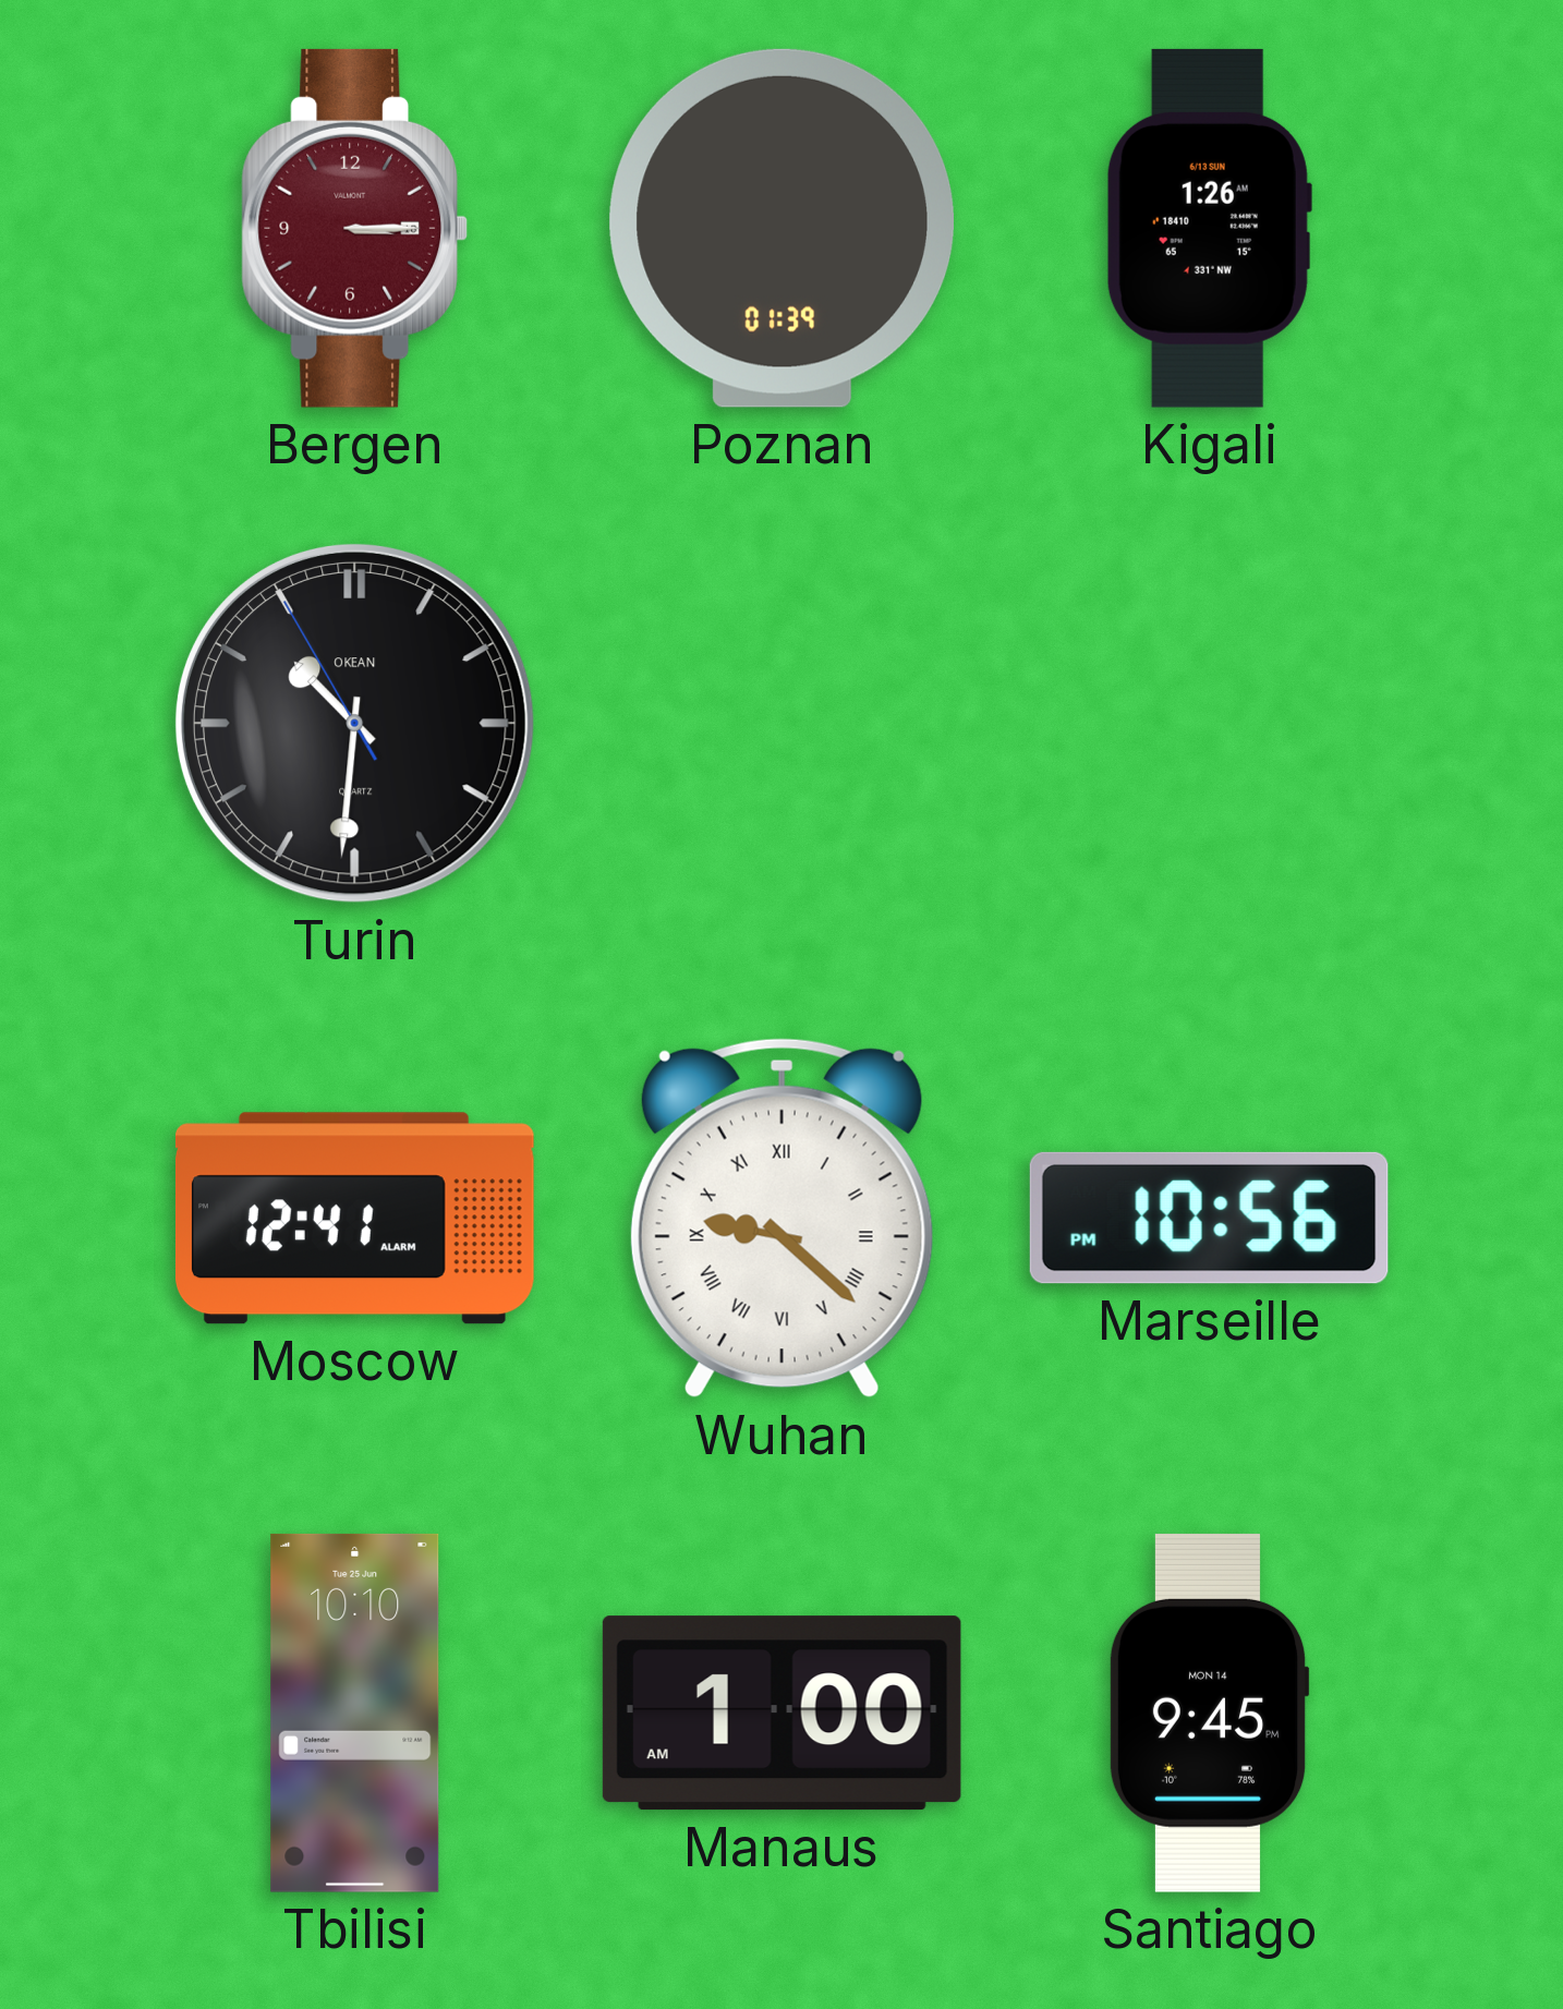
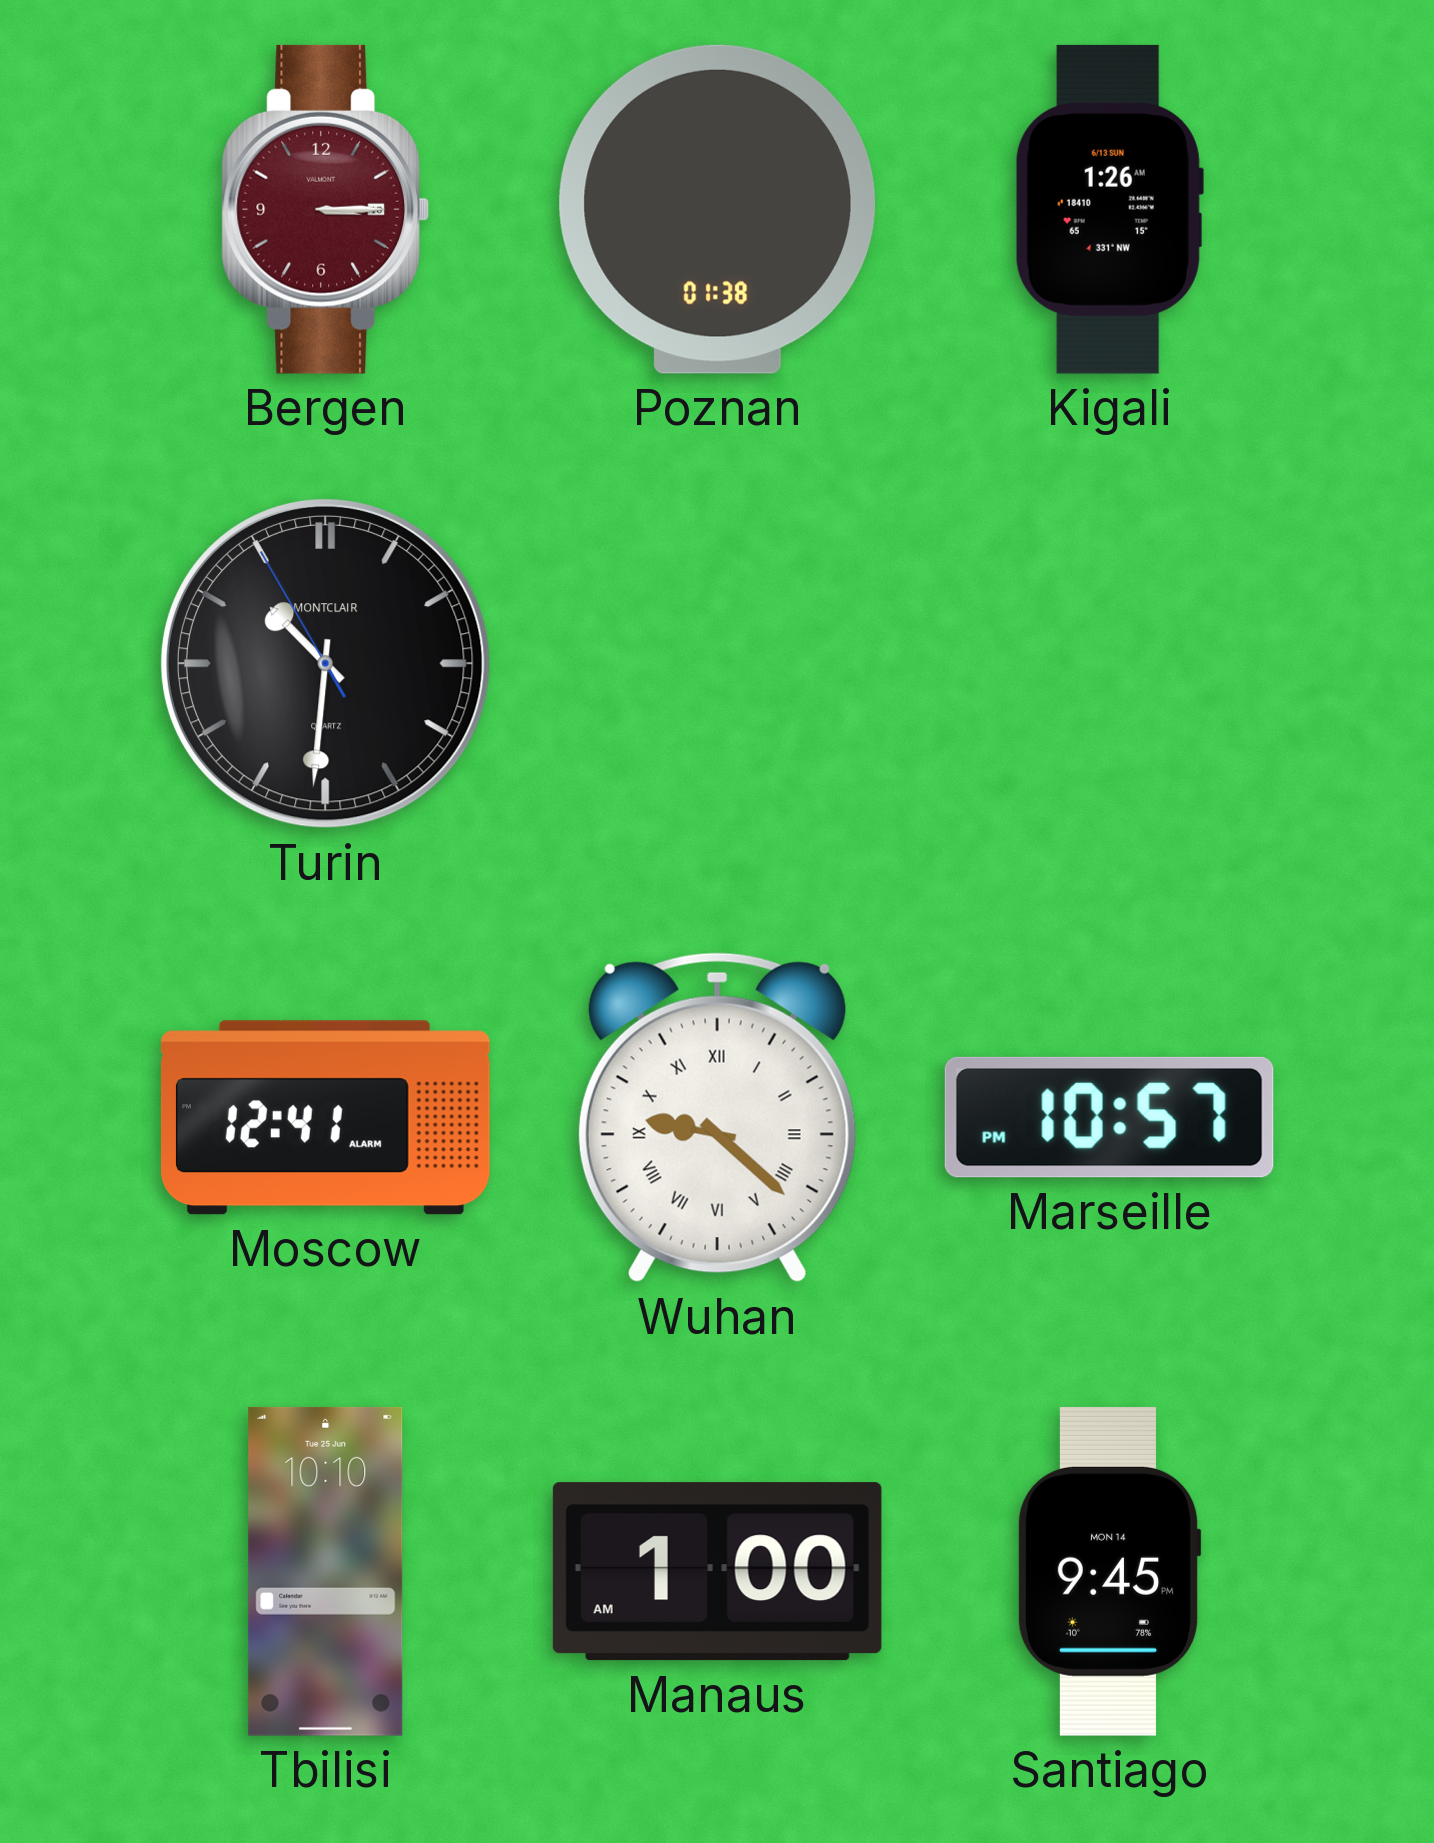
Poznan: 01:39 -> 01:38
Turin brand: OKEAN -> MONTCLAIR
Marseille: 10:56 -> 10:57
